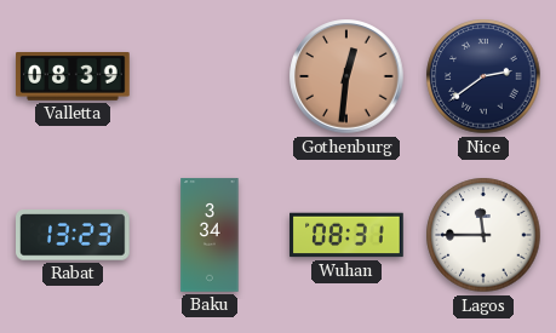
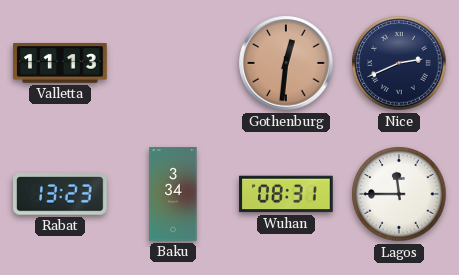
Valletta: 08:39 -> 11:13
Nice: 2:39 -> 2:41
